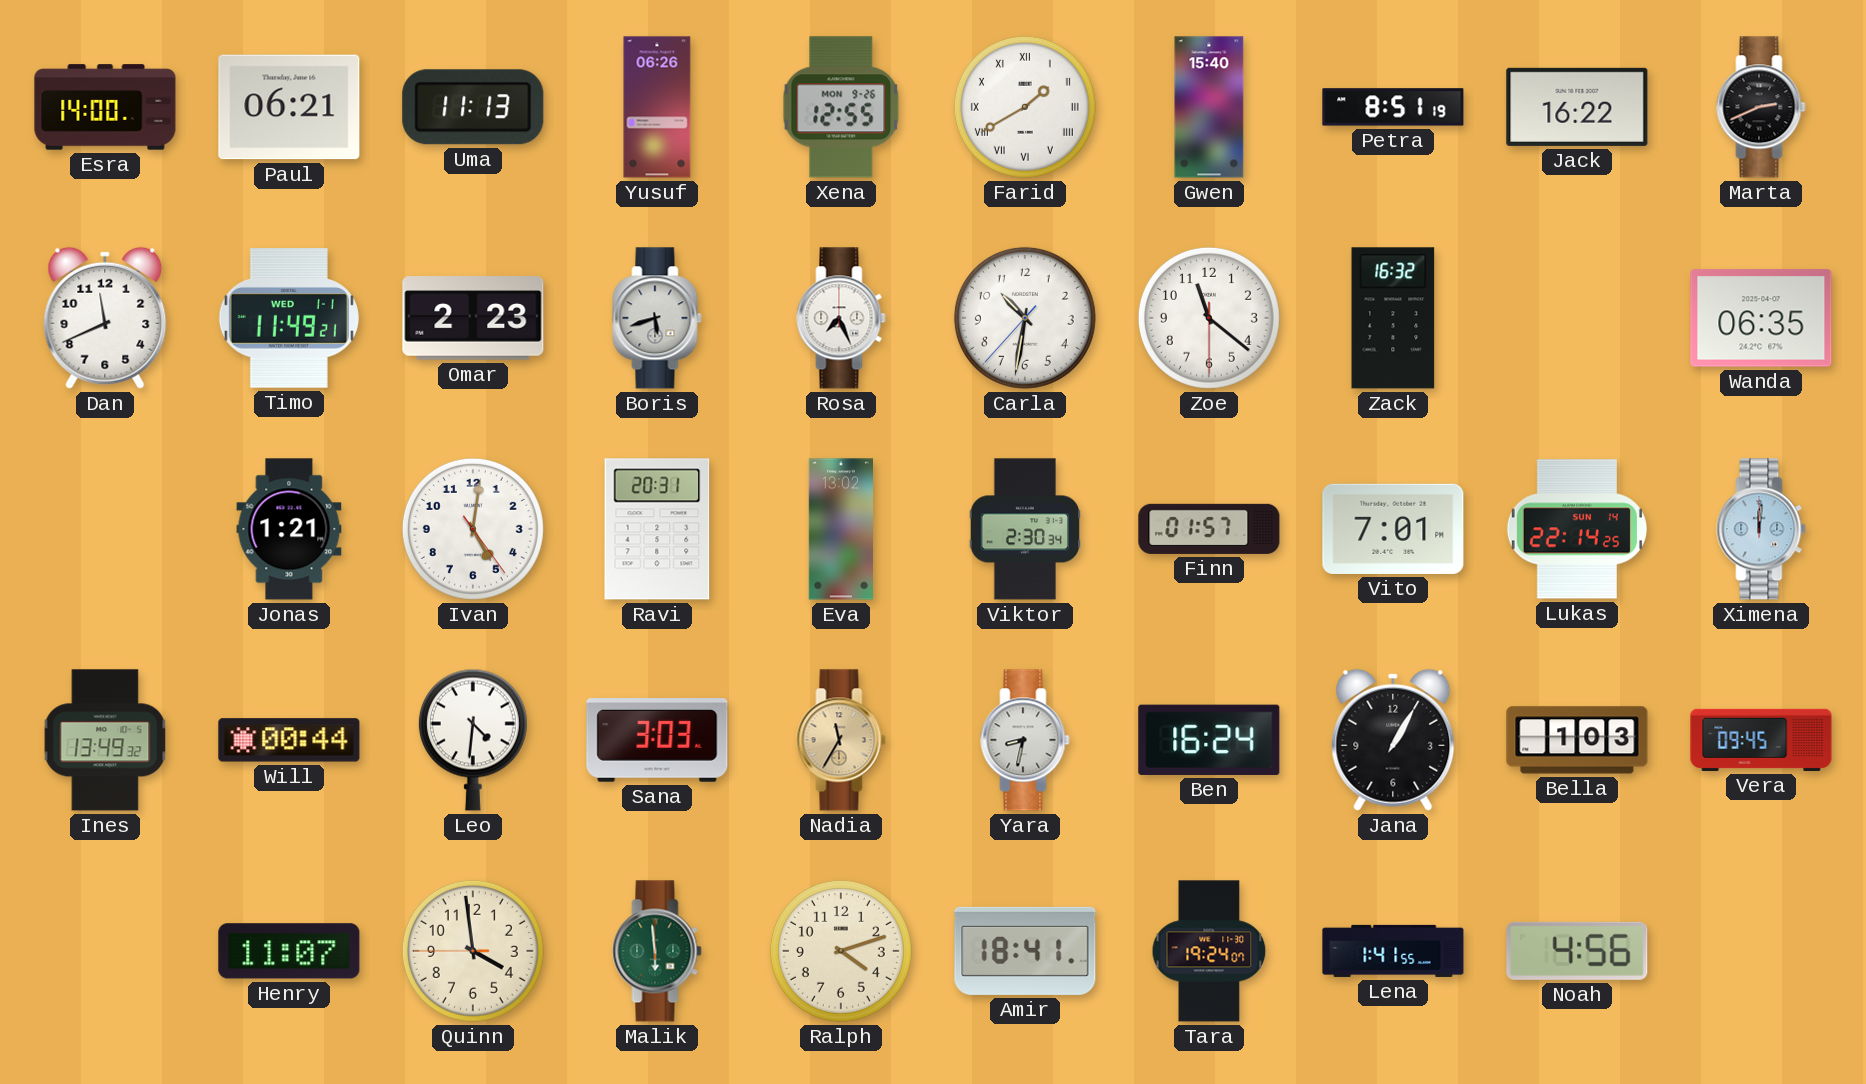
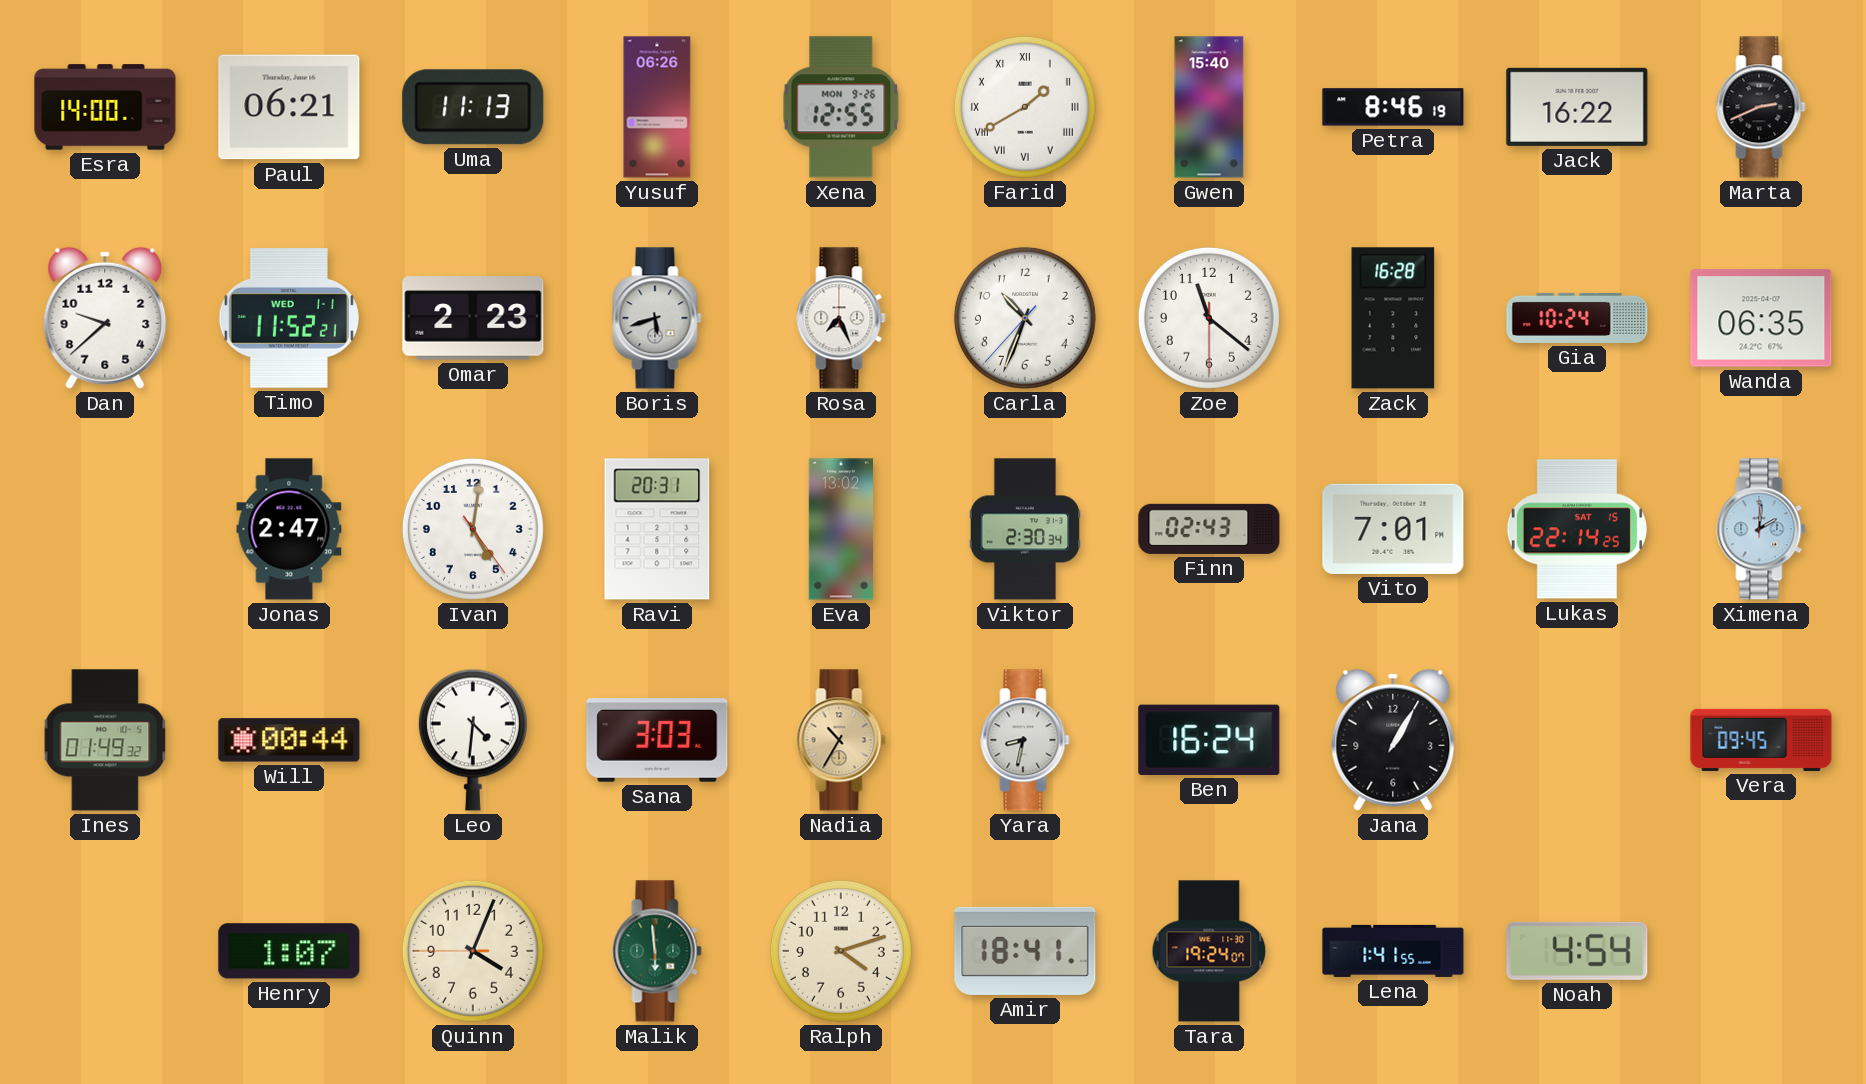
Petra: 8:51 -> 8:46
Dan: 11:41 -> 9:38
Timo: 11:49 -> 11:52
Carla: 10:31 -> 10:33
Zack: 16:32 -> 16:28
Gia: none -> 10:24
Jonas: 1:21 -> 2:47
Finn: 01:57 -> 02:43
Lukas date: SUN 14 -> SAT 15
Ximena: 12:01 -> 2:01
Ines: 13:49 -> 01:49
Nadia: 11:35 -> 10:35
Bella: 1:03 -> none
Henry: 11:07 -> 1:07
Quinn: 3:58 -> 4:03
Noah: 4:56 -> 4:54
